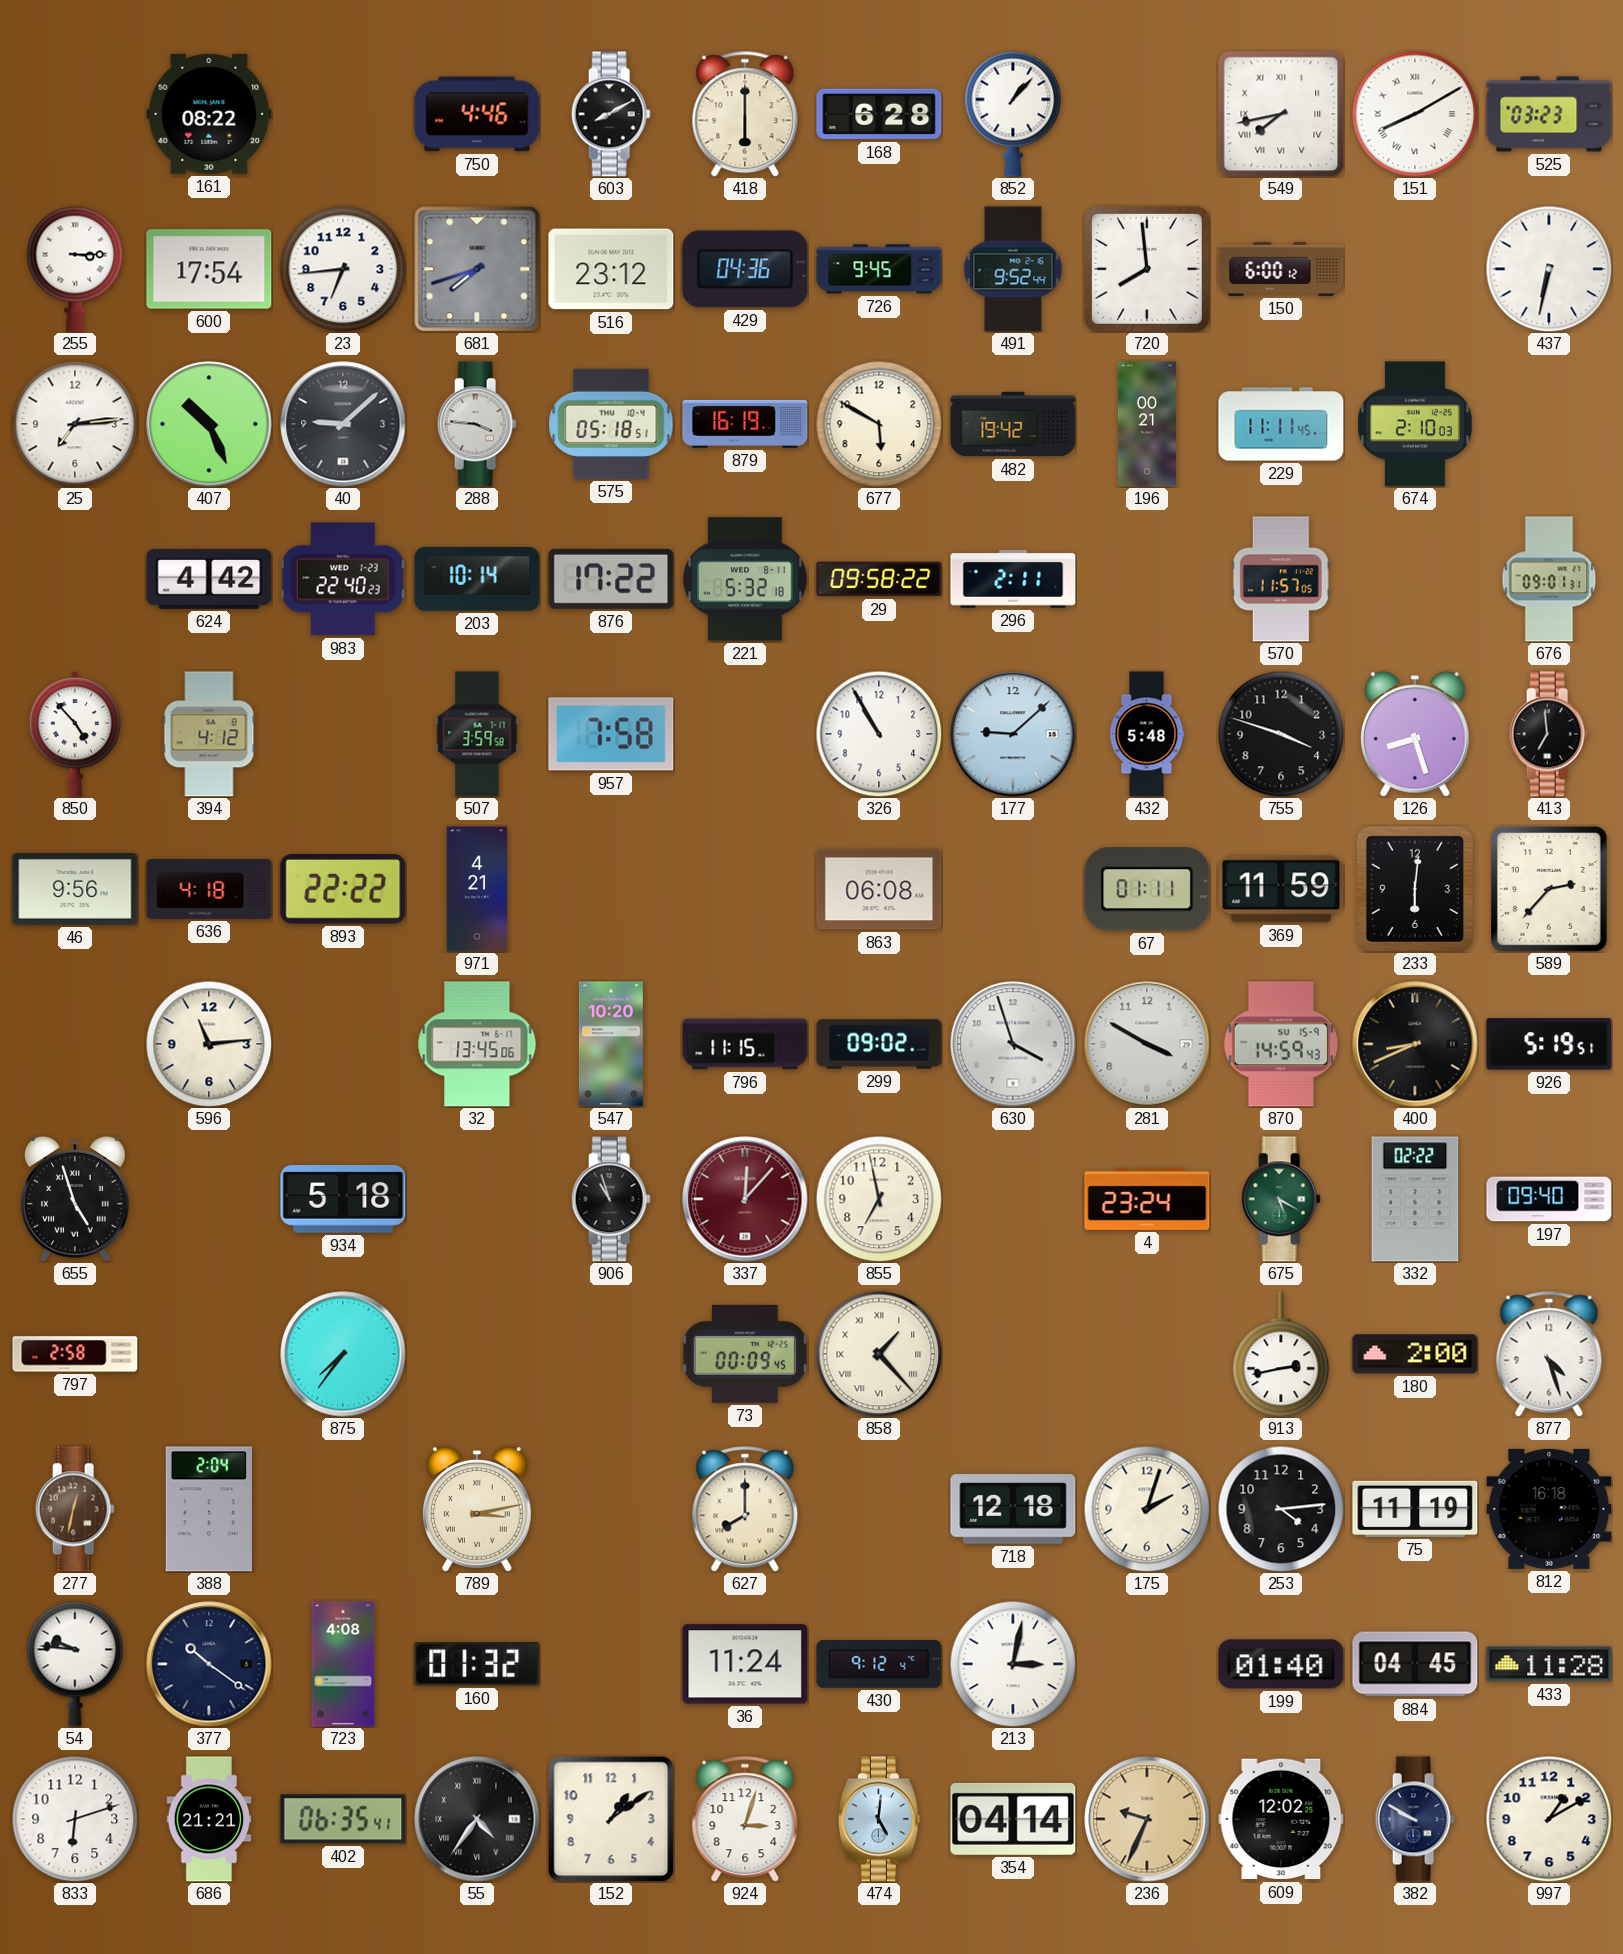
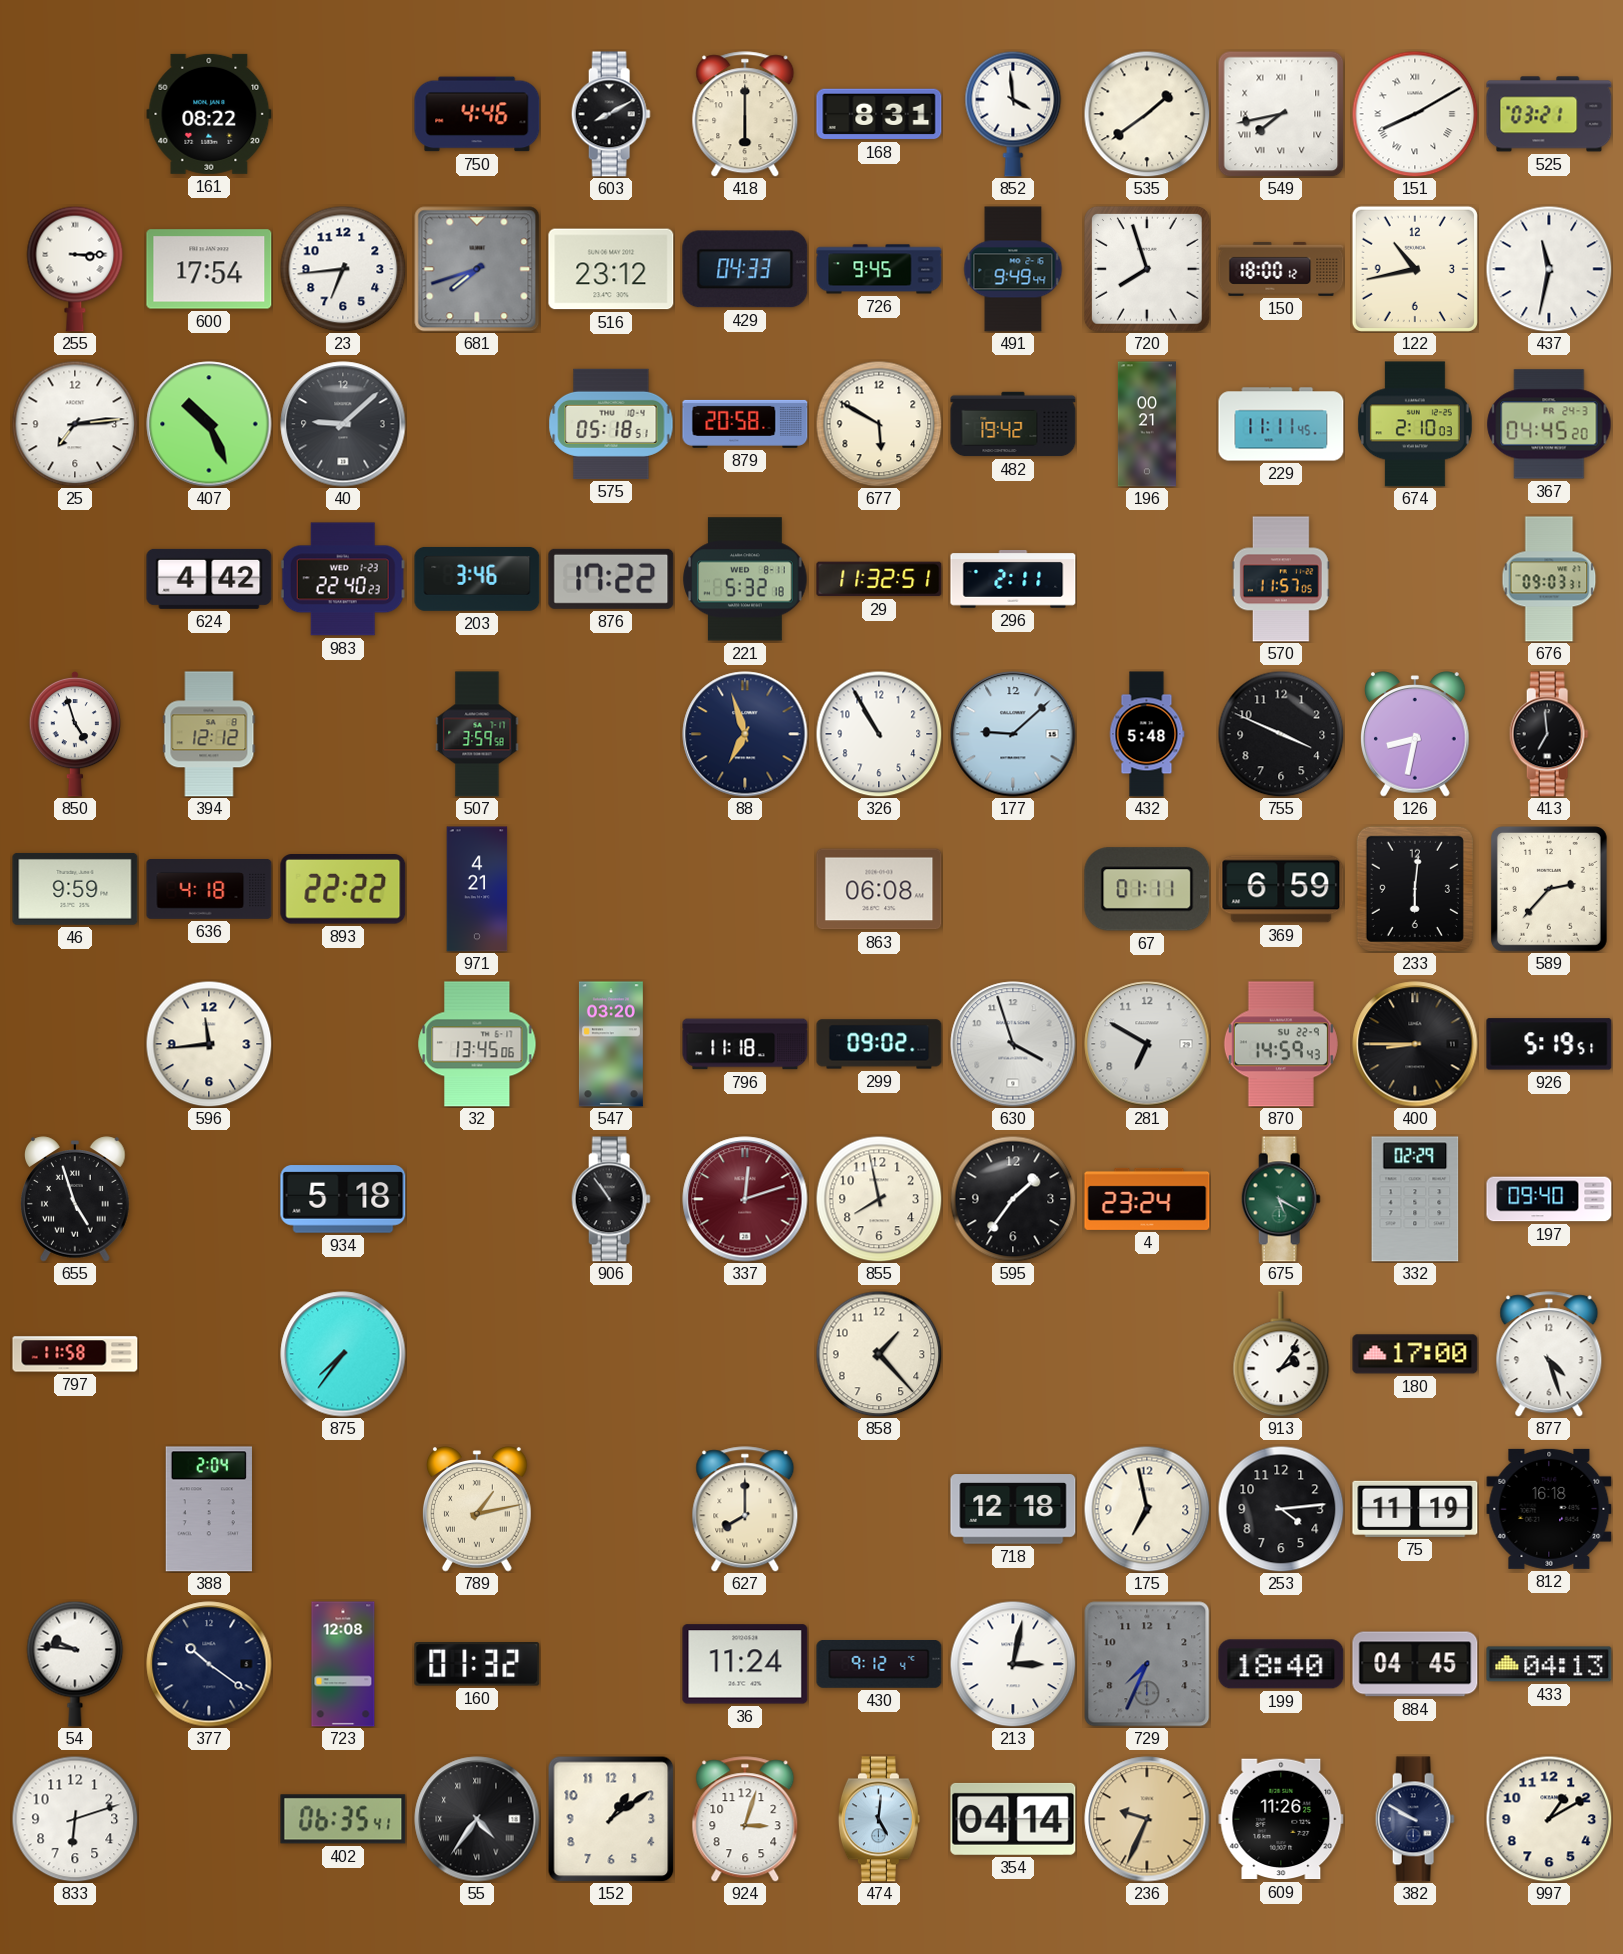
168: 6:28 -> 8:31
852: 1:07 -> 3:59
535: none -> 1:39
525: 03:23 -> 03:21
429: 04:36 -> 04:33
491: 9:52 -> 9:49
720: 7:59 -> 7:57
150: 6:00 -> 18:00
122: none -> 10:43
437: 6:32 -> 11:32
288: 3:46 -> none
879: 16:19 -> 20:58
367: none -> 04:45
203: 10:14 -> 3:46
29: 09:58 -> 11:32
676: 09:01 -> 09:03
850: 4:53 -> 4:57
394: 4:12 -> 12:12
957: 7:58 -> none
88: none -> 6:57
755: 3:48 -> 3:49
126: 8:27 -> 8:32
46: 9:56 -> 9:59
369: 11:59 -> 6:59
596: 11:14 -> 11:44
547: 10:20 -> 03:20
796: 11:15 -> 11:18
281: 3:50 -> 6:50
870 date: SU 15-9 -> SU 22-9
400: 8:41 -> 8:45
906: 10:57 -> 10:54
337: 12:07 -> 12:12
855: 6:58 -> 7:58
595: none -> 1:36
332: 02:22 -> 02:29
797: 2:58 -> 11:58
73: 00:09 -> none
858 numerals: Roman -> Arabic
913: 2:43 -> 2:06
180: 2:00 -> 17:00
277: 12:32 -> none
789: 3:13 -> 1:13
175: 2:03 -> 6:58
723: 4:08 -> 12:08
729: none -> 7:34
199: 01:40 -> 18:40
433: 11:28 -> 04:13
686: 21:21 -> none
609: 12:02 -> 11:26
